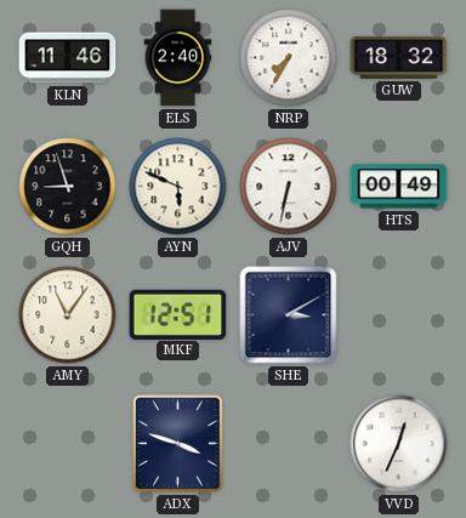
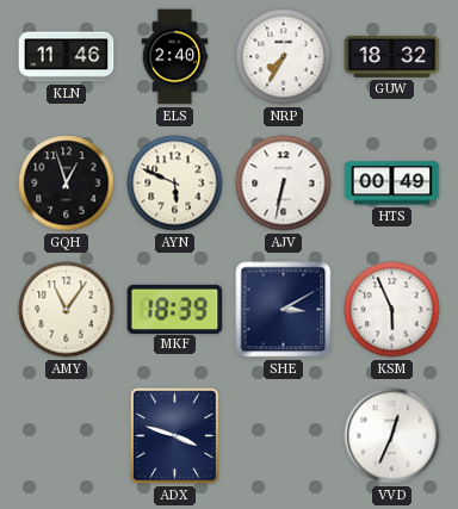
GQH: 8:57 -> 12:57
MKF: 12:51 -> 18:39
KSM: none -> 5:56
